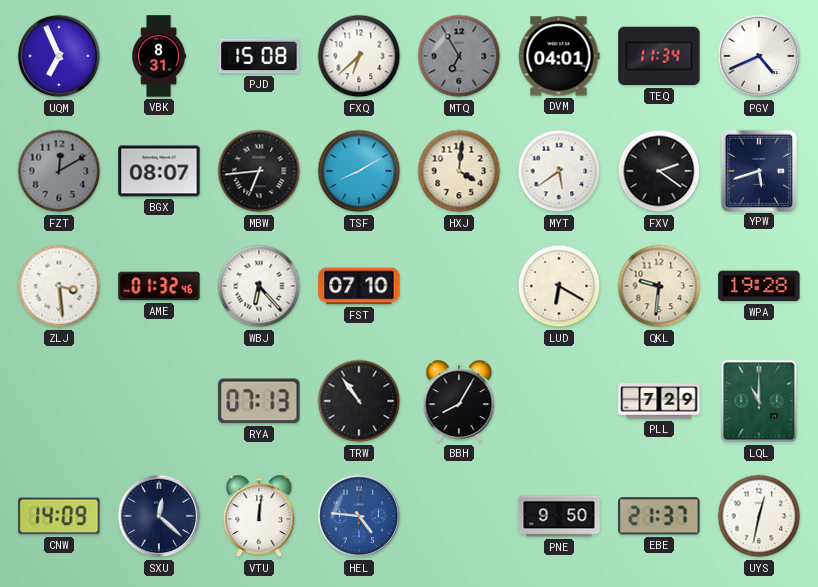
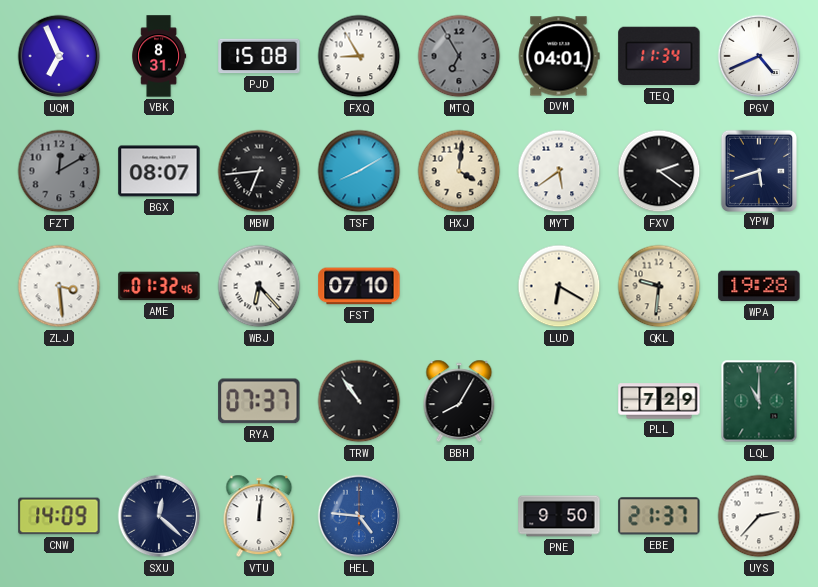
FXQ: 6:38 -> 8:55
RYA: 07:13 -> 07:37
UYS: 12:32 -> 2:37
